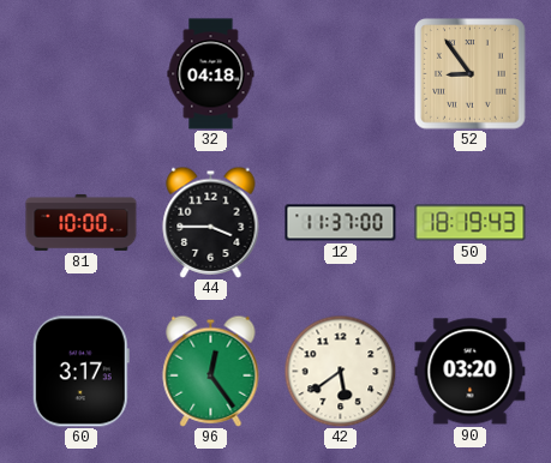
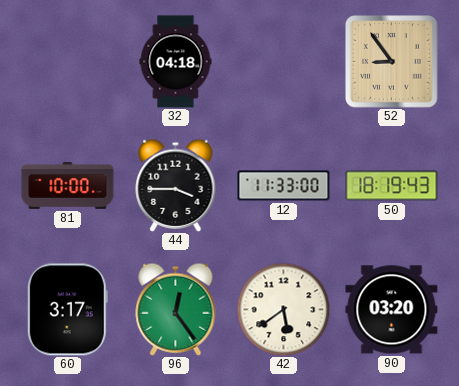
12: 11:37 -> 11:33
